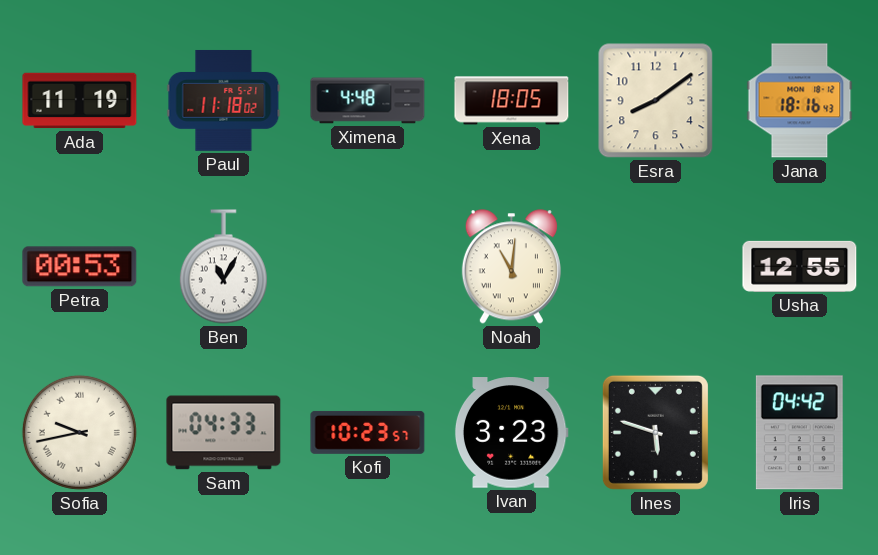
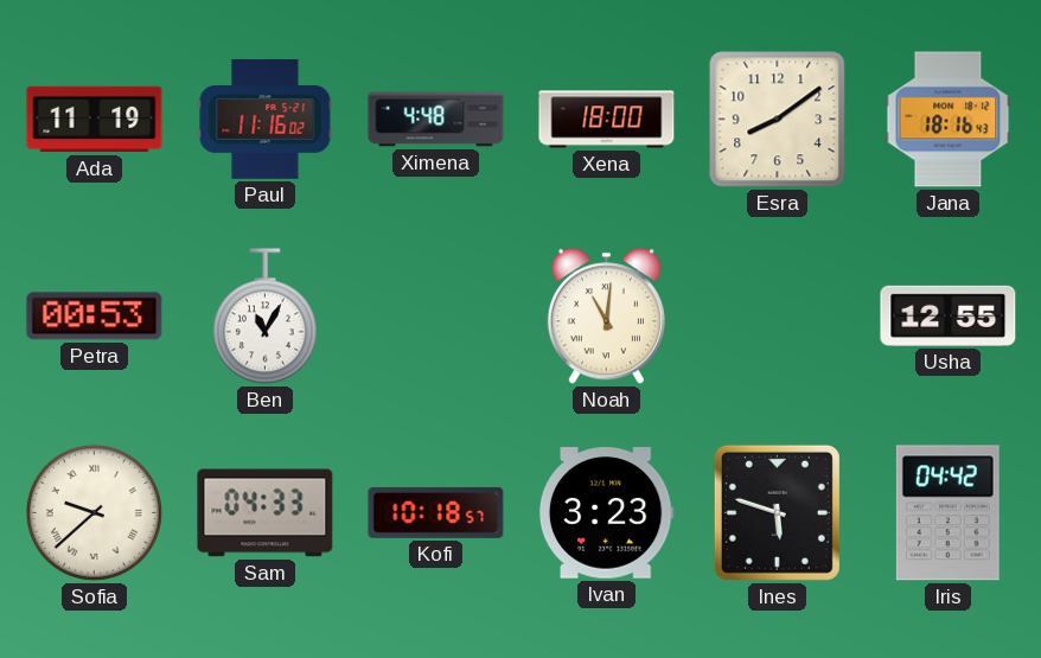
Paul: 11:18 -> 11:16
Xena: 18:05 -> 18:00
Sofia: 9:43 -> 9:38
Kofi: 10:23 -> 10:18
